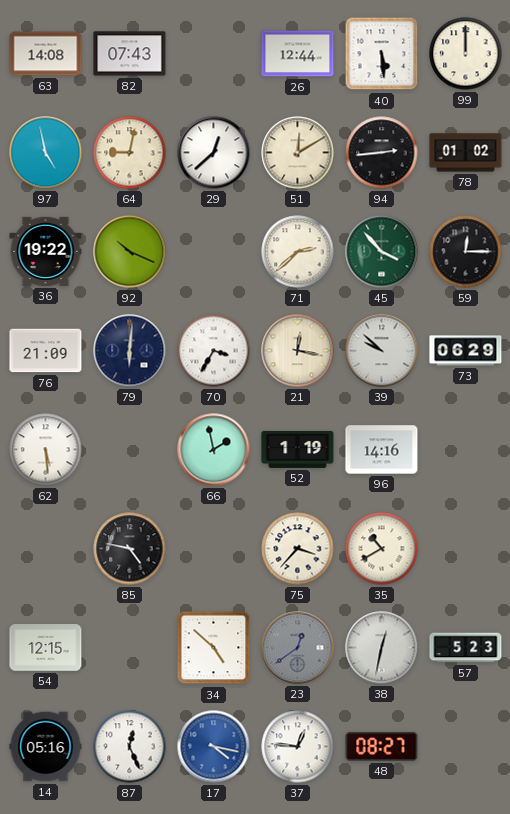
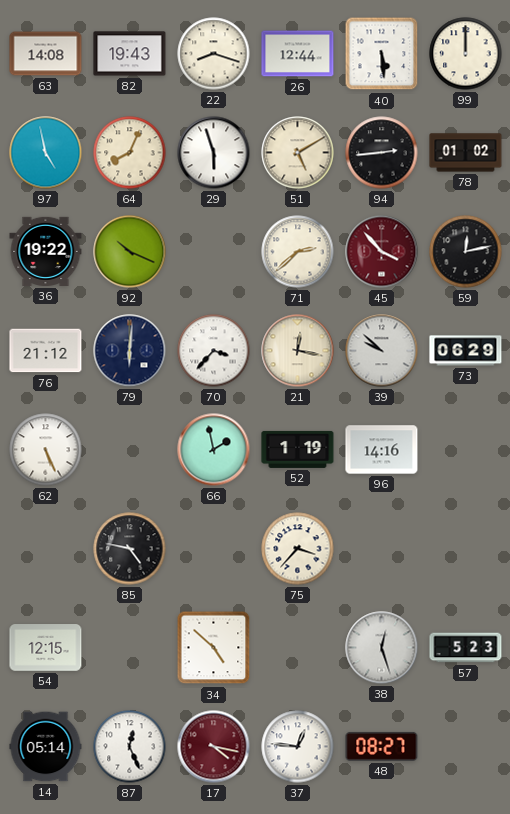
82: 07:43 -> 19:43
22: none -> 8:18
64: 9:02 -> 8:04
29: 12:38 -> 5:57
51: 12:10 -> 5:10
45 dial: green -> burgundy
59: 12:15 -> 12:13
76: 21:09 -> 21:12
70: 3:35 -> 3:37
62: 5:29 -> 5:26
35: 10:40 -> none
23: 12:39 -> none
38: 12:32 -> 12:27
14: 05:16 -> 05:14
17 dial: blue -> burgundy
